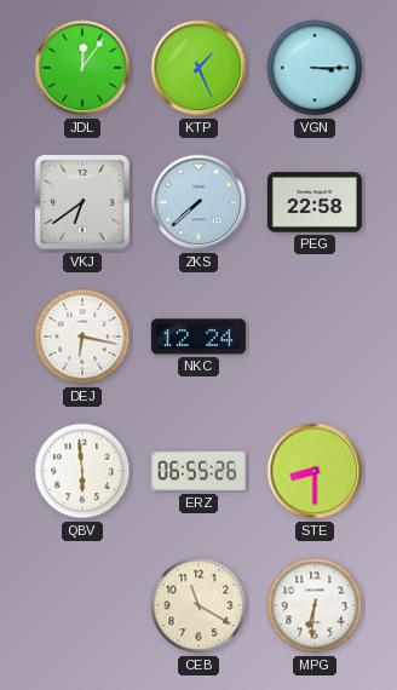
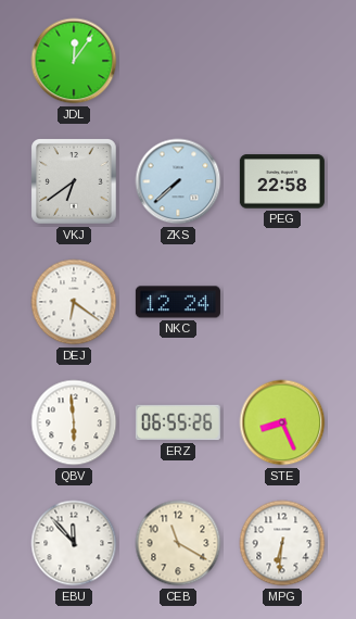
KTP: 1:26 -> none
VGN: 3:15 -> none
DEJ: 6:17 -> 6:21
STE: 8:30 -> 8:26
EBU: none -> 11:53
